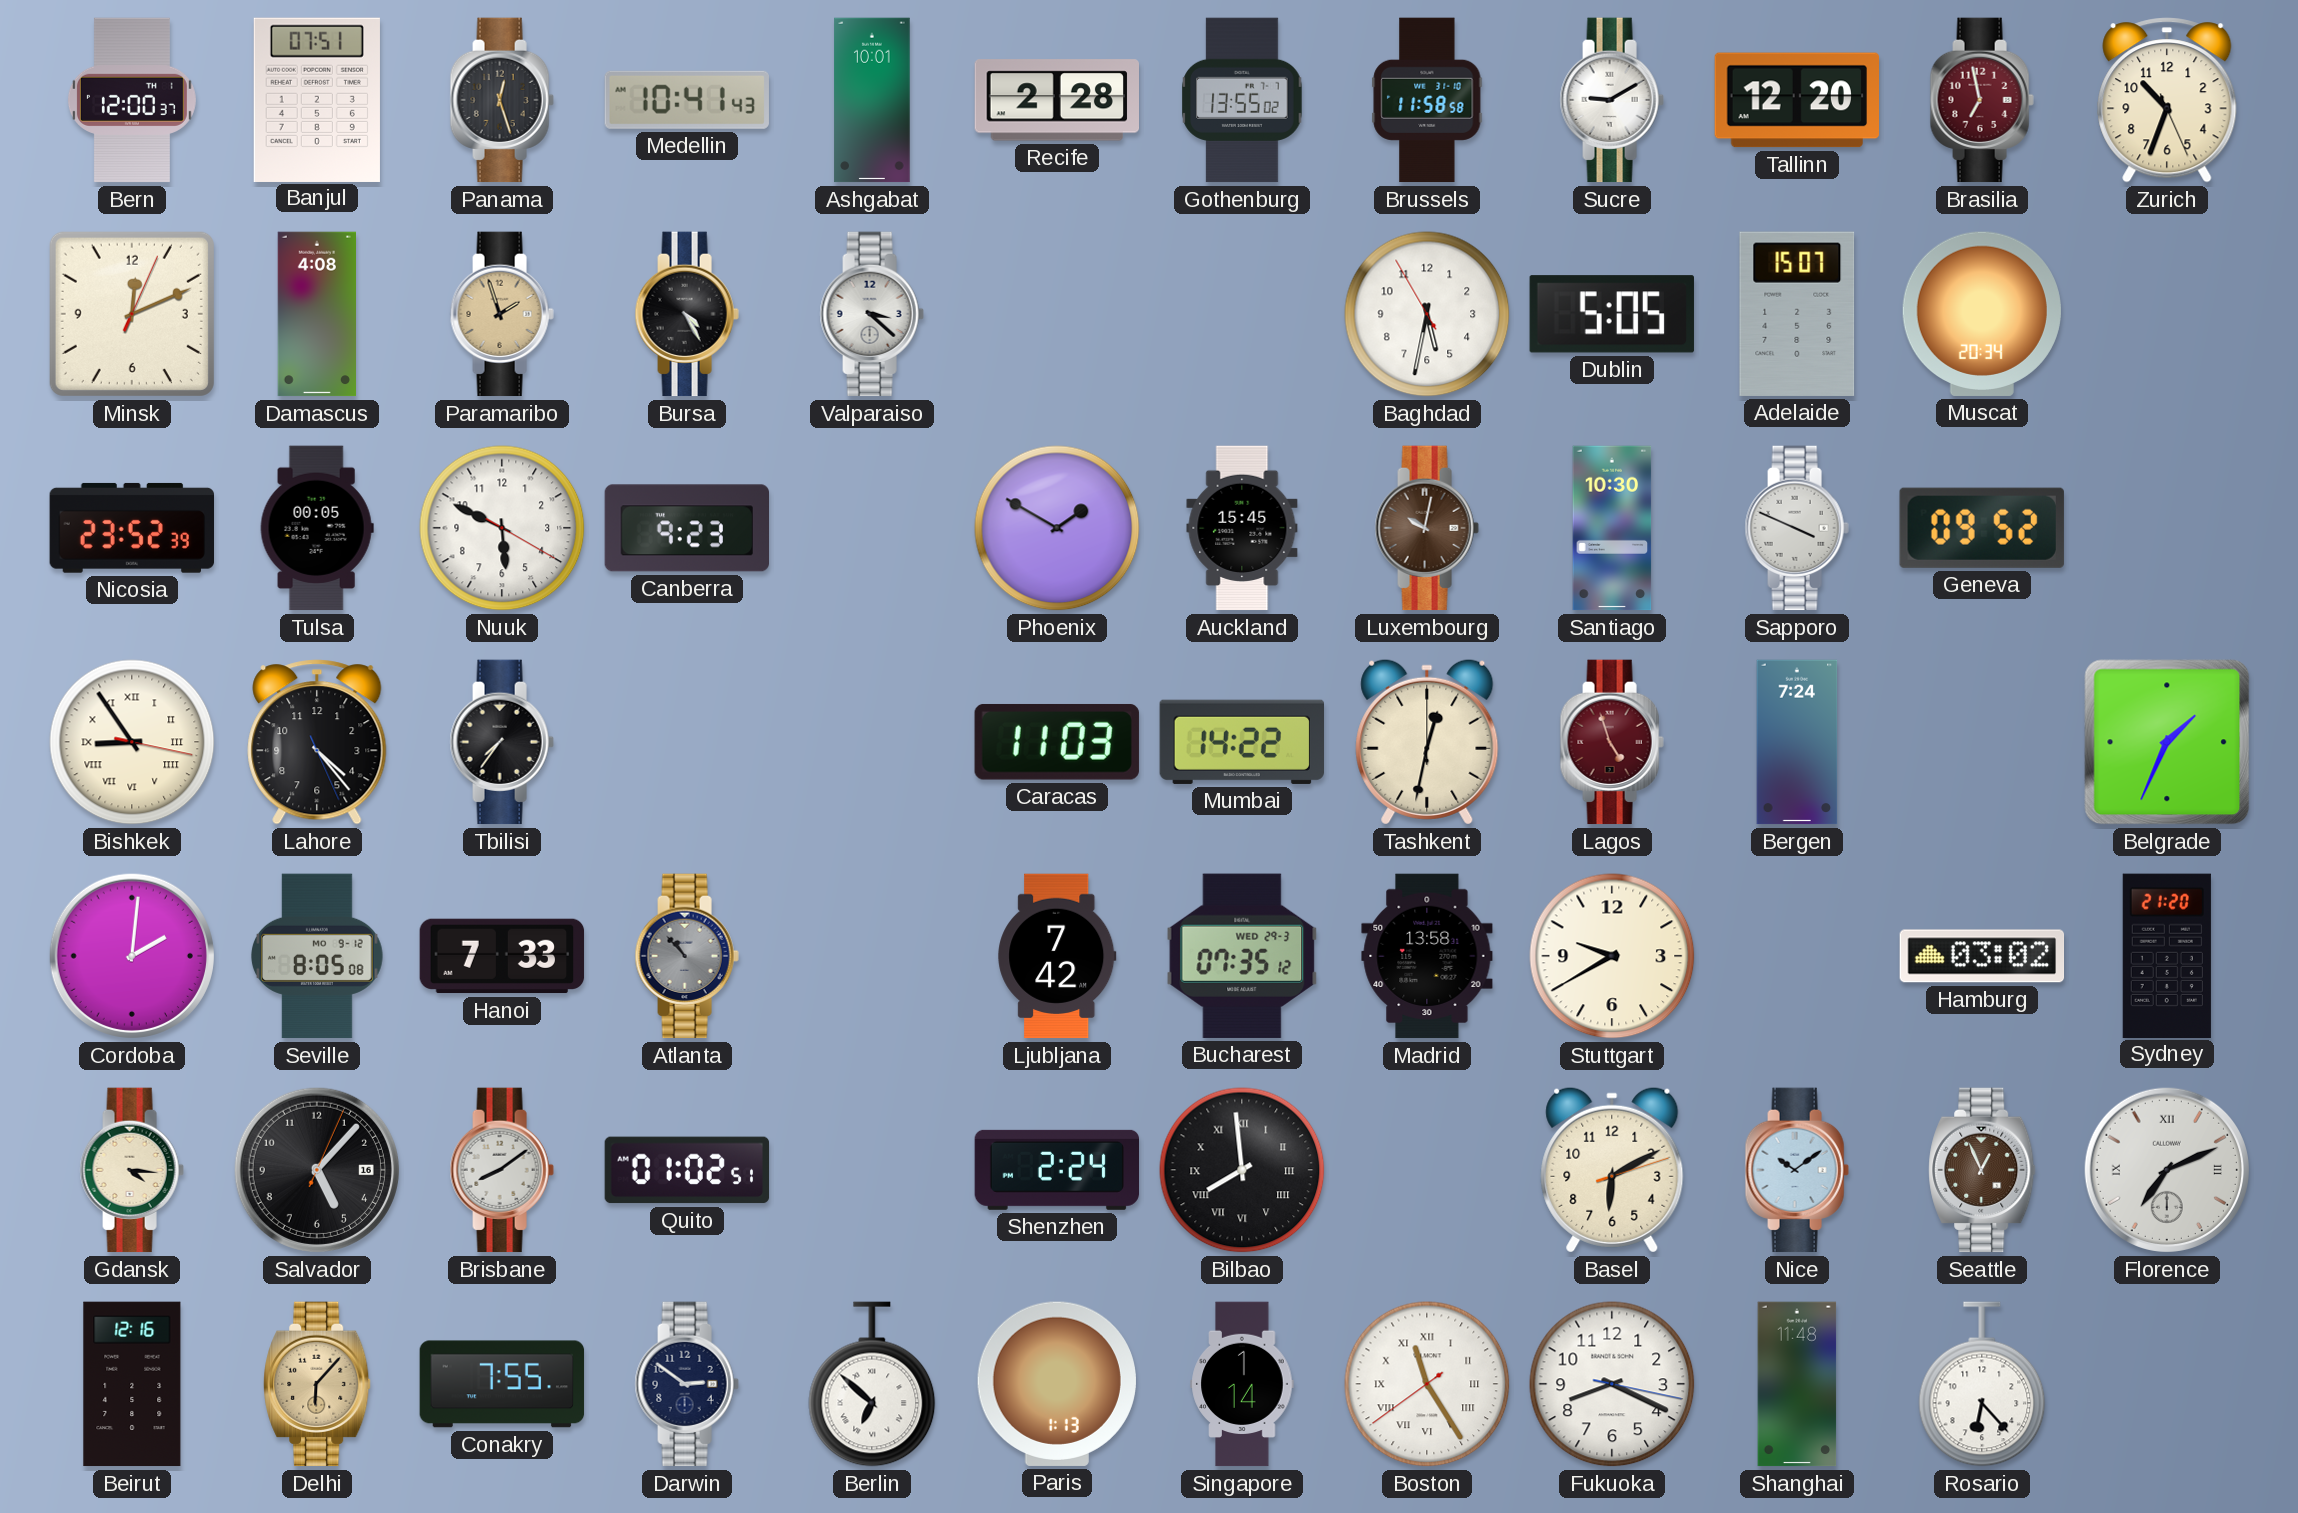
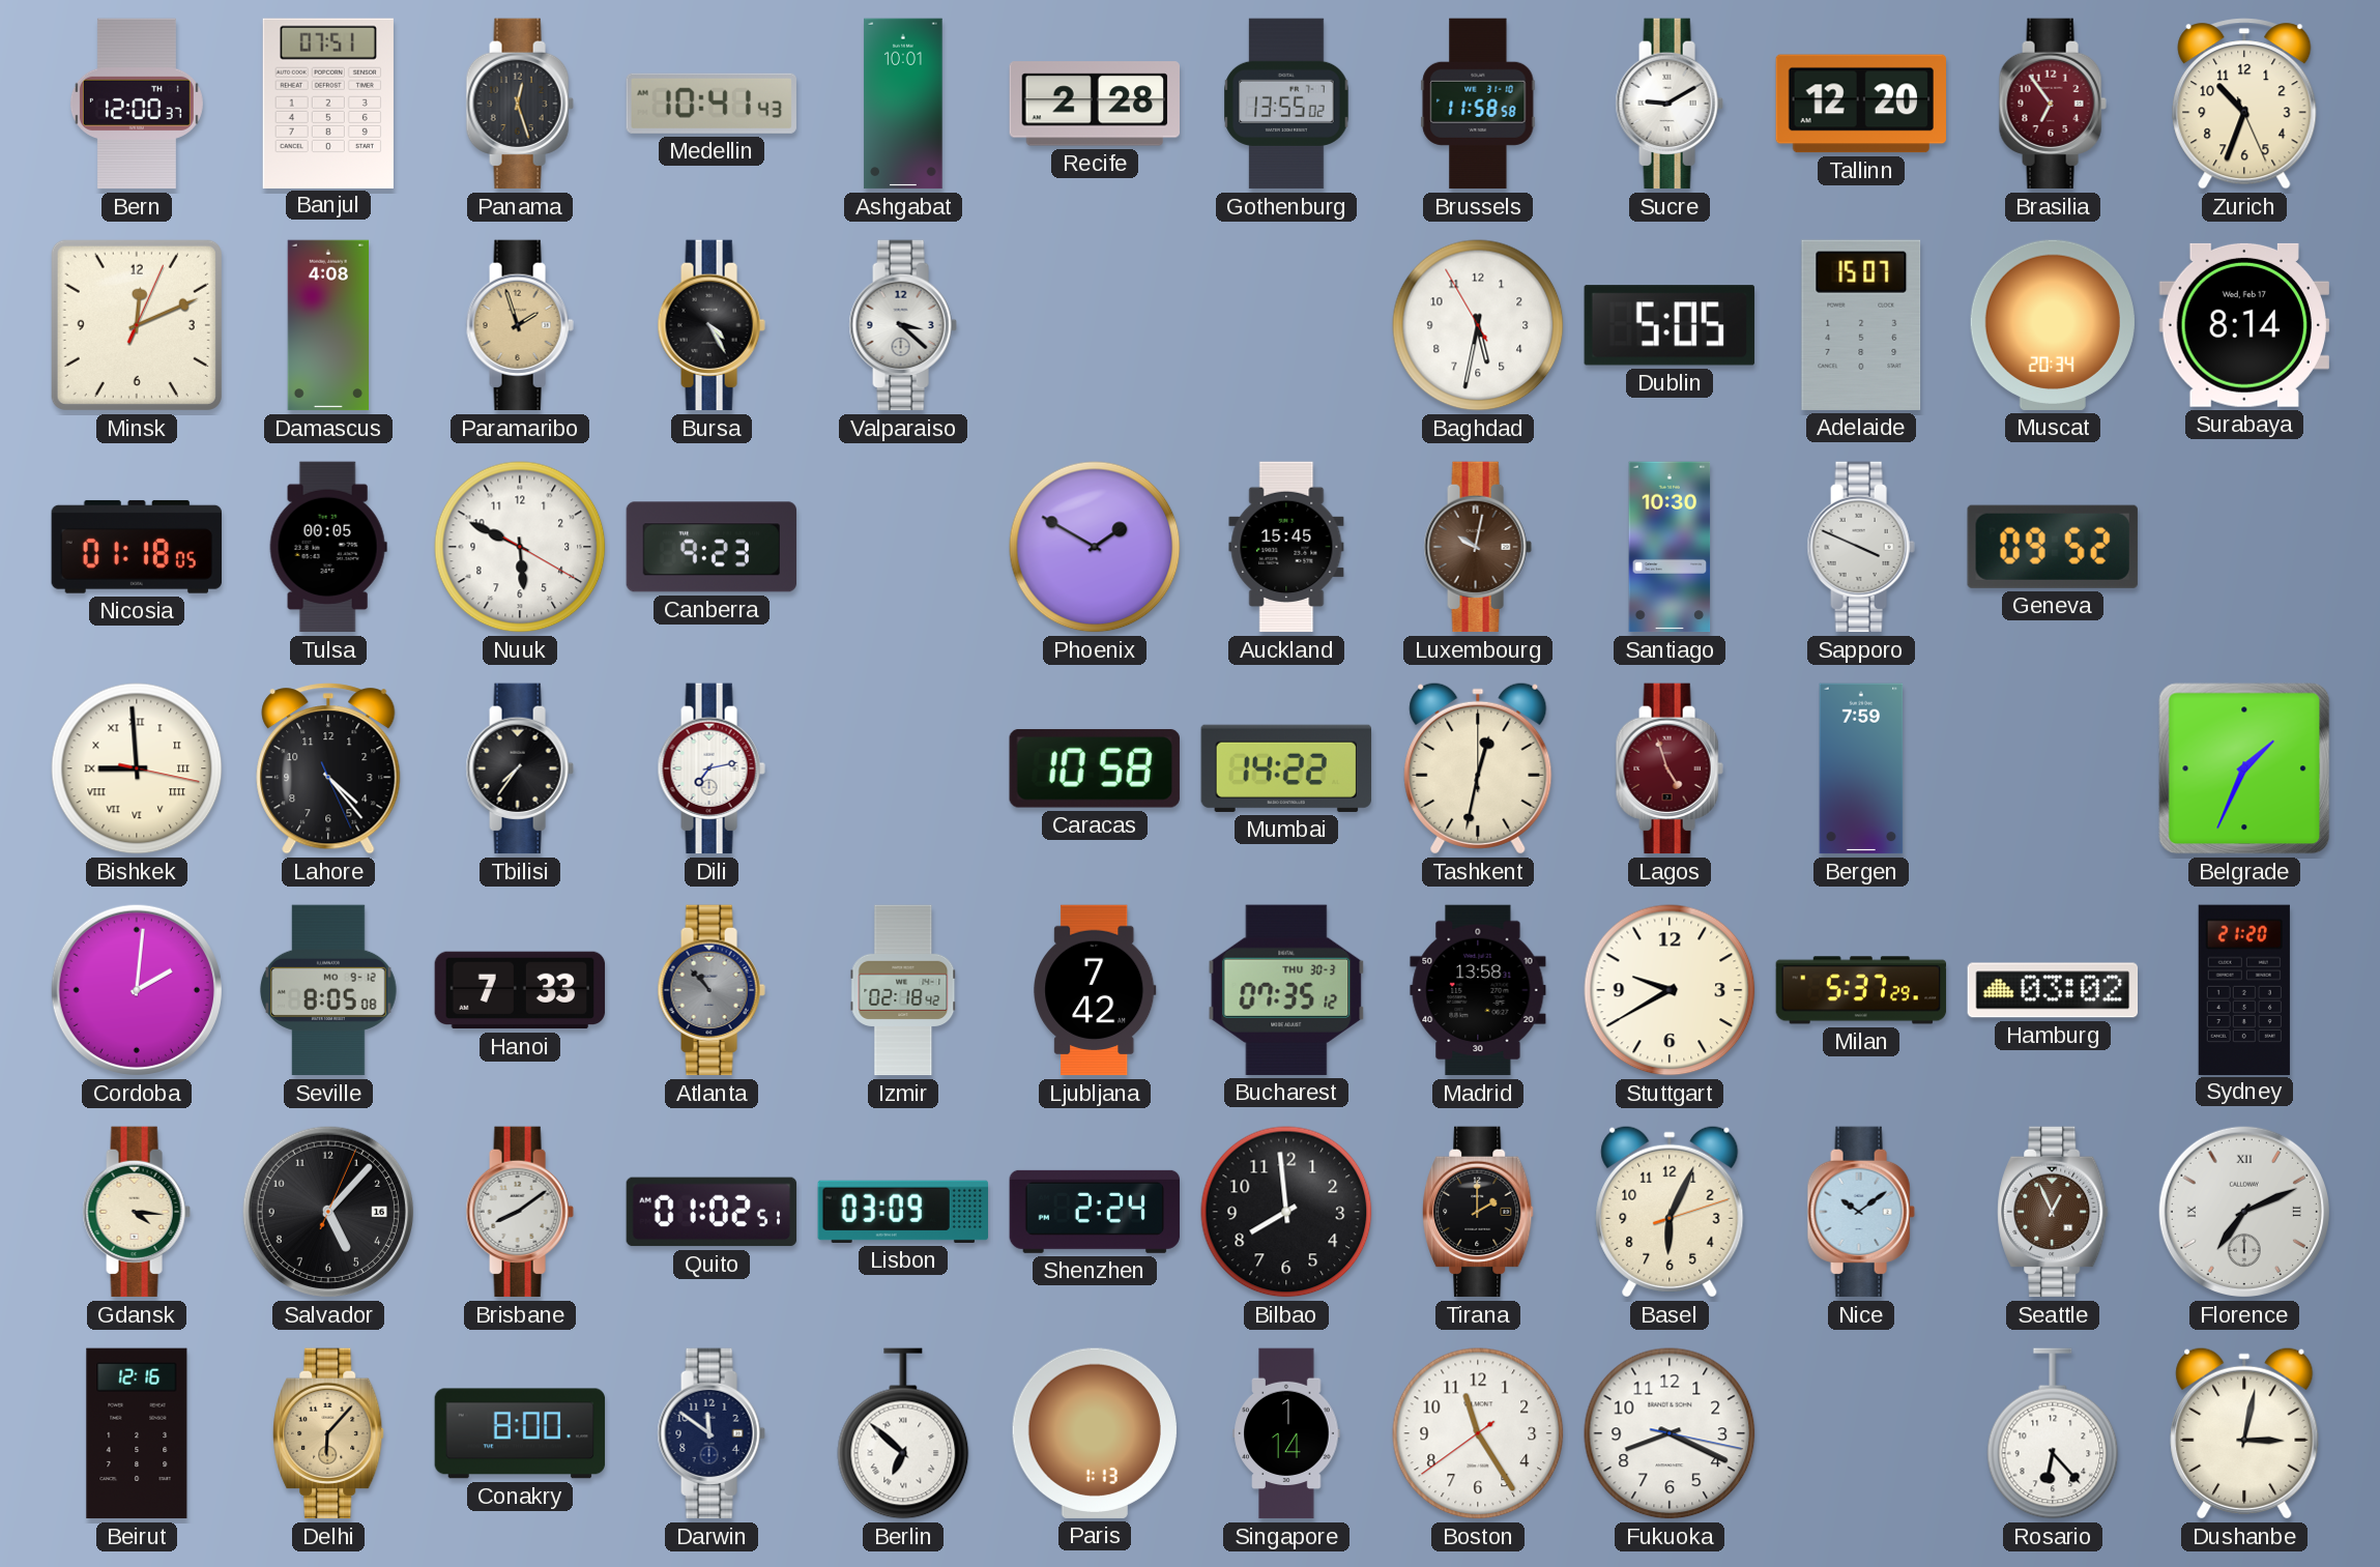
Brasilia: 6:58 -> 6:54
Surabaya: none -> 8:14
Nicosia: 23:52 -> 01:18
Bishkek: 8:54 -> 8:59
Dili: none -> 7:13
Caracas: 11:03 -> 10:58
Bergen: 7:24 -> 7:59
Izmir: none -> 02:18
Bucharest date: WED 29-3 -> THU 30-3
Milan: none -> 5:37
Lisbon: none -> 03:09
Bilbao numerals: Roman -> Arabic
Tirana: none -> 2:00
Basel: 6:10 -> 6:04
Conakry: 7:55 -> 8:00
Darwin: 2:51 -> 11:51
Boston numerals: Roman -> Arabic
Shanghai: 11:48 -> none
Dushanbe: none -> 3:02
